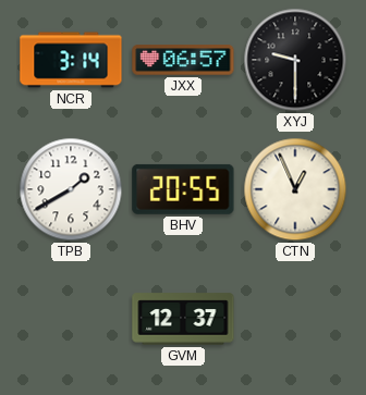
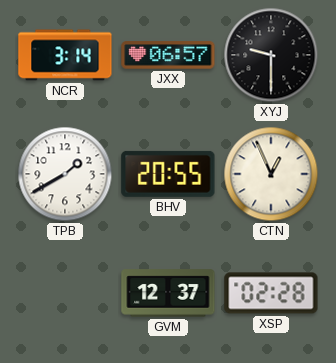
XSP: none -> 02:28
